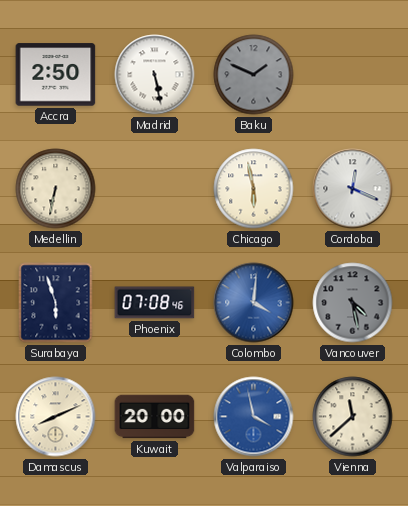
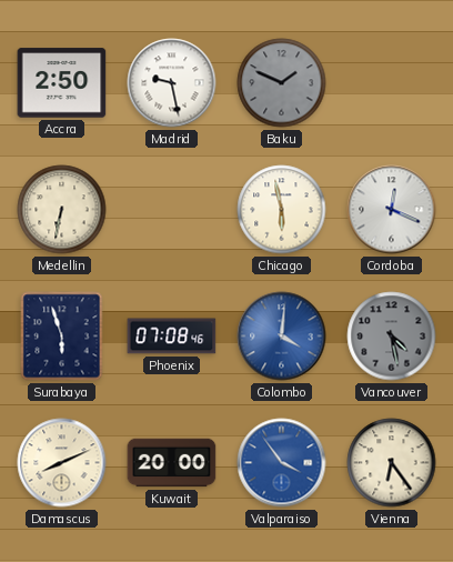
Madrid: 5:28 -> 9:28
Valparaiso: 3:58 -> 3:54
Vienna: 11:38 -> 6:24
